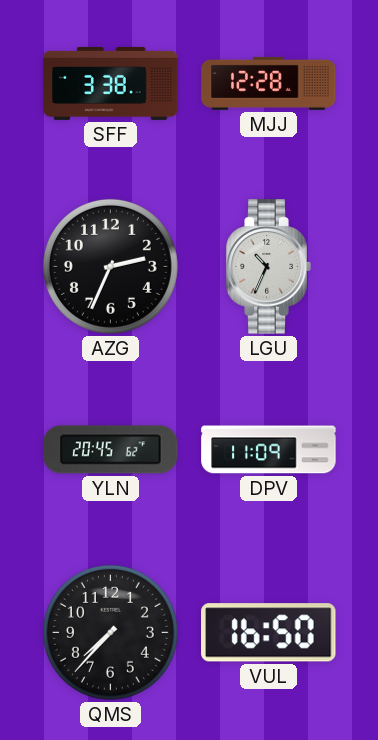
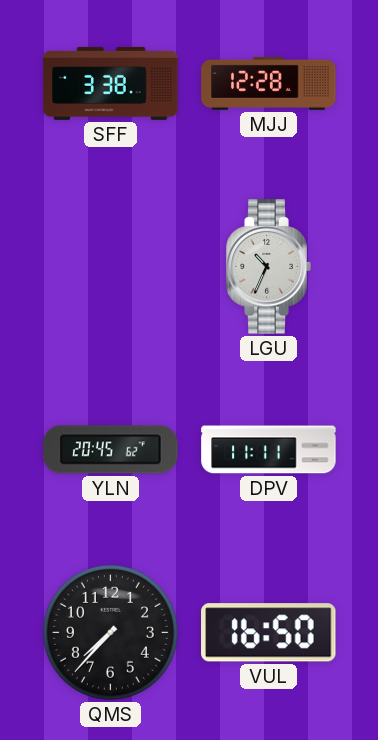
AZG: 2:34 -> none
DPV: 11:09 -> 11:11
